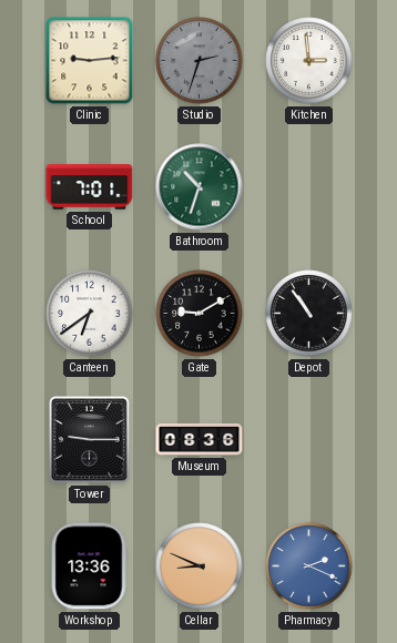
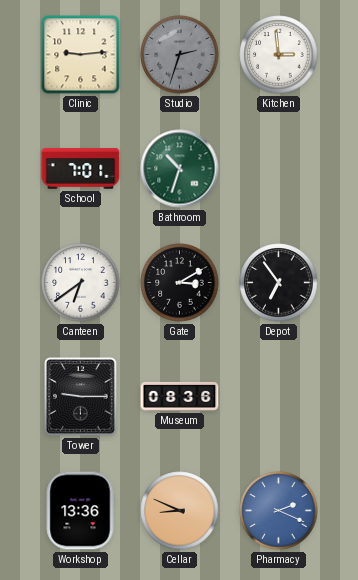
Gate: 9:10 -> 3:10
Depot: 10:54 -> 6:54
